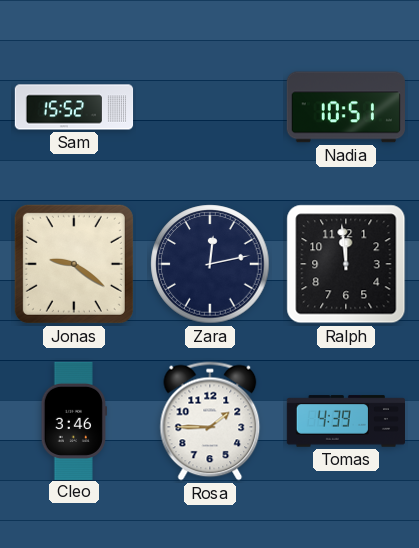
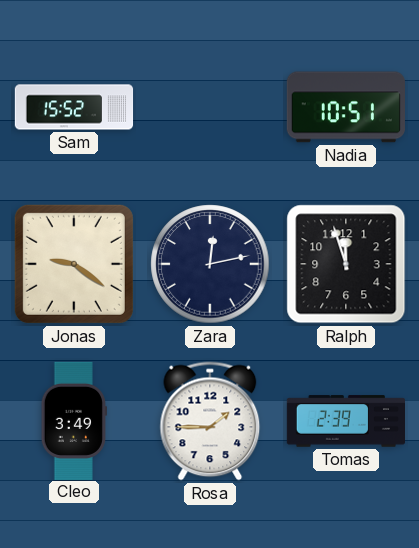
Ralph: 11:59 -> 11:57
Cleo: 3:46 -> 3:49
Tomas: 4:39 -> 2:39
